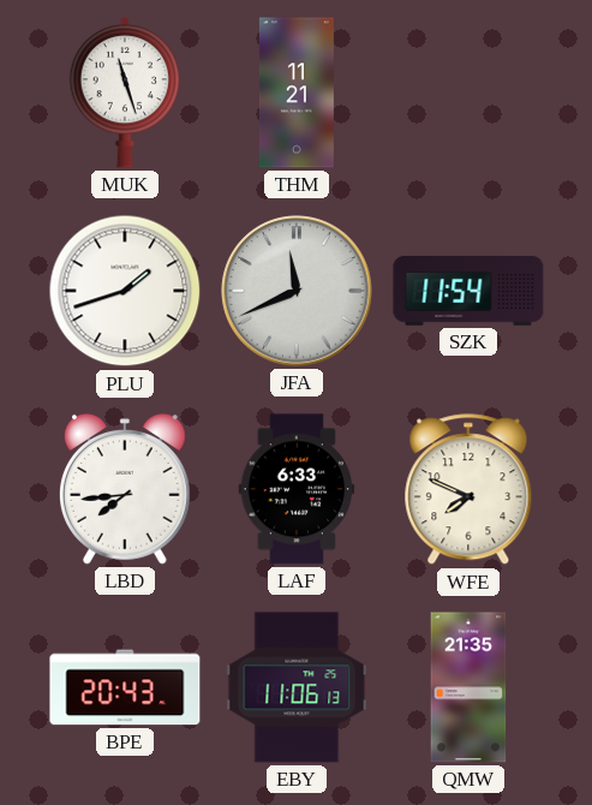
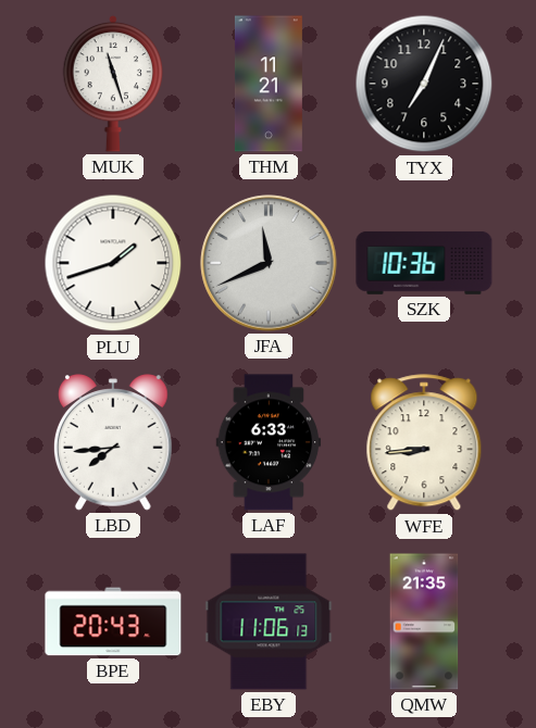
TYX: none -> 7:04
SZK: 11:54 -> 10:36
WFE: 7:49 -> 8:44
